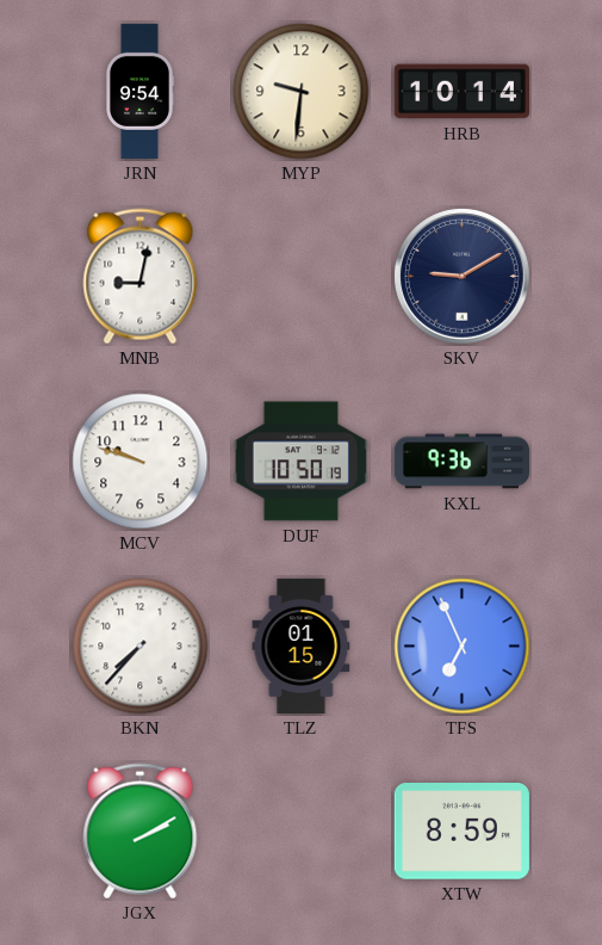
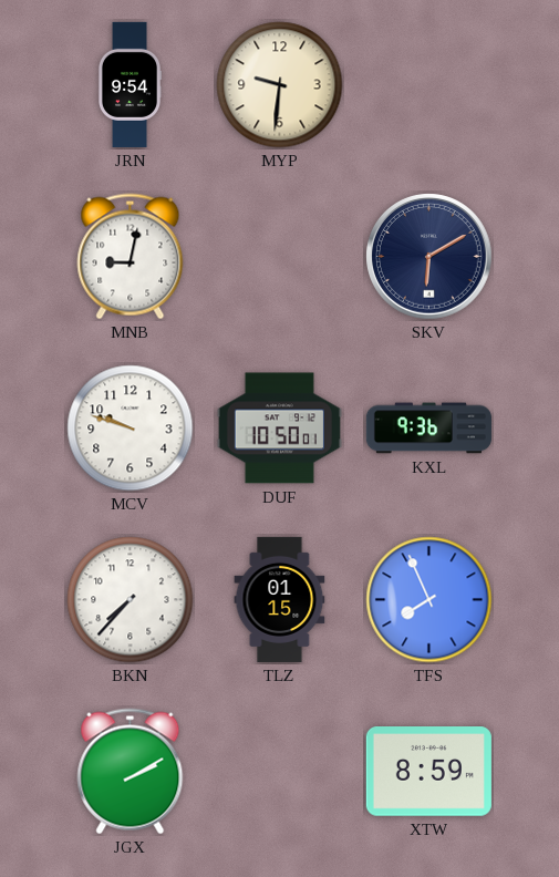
HRB: 10:14 -> none
SKV: 9:10 -> 6:10
DUF: 10:50:19 -> 10:50:01
TFS: 6:56 -> 7:56
